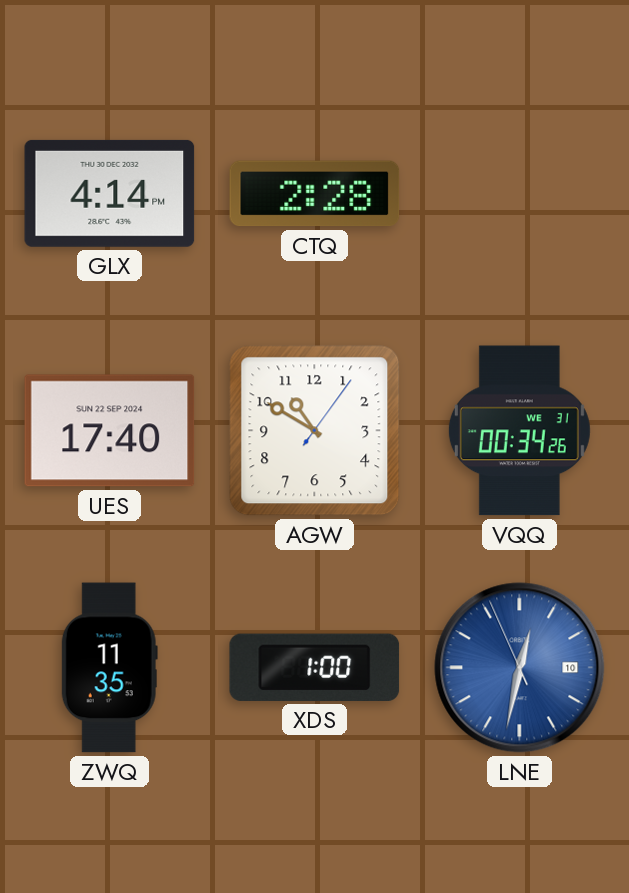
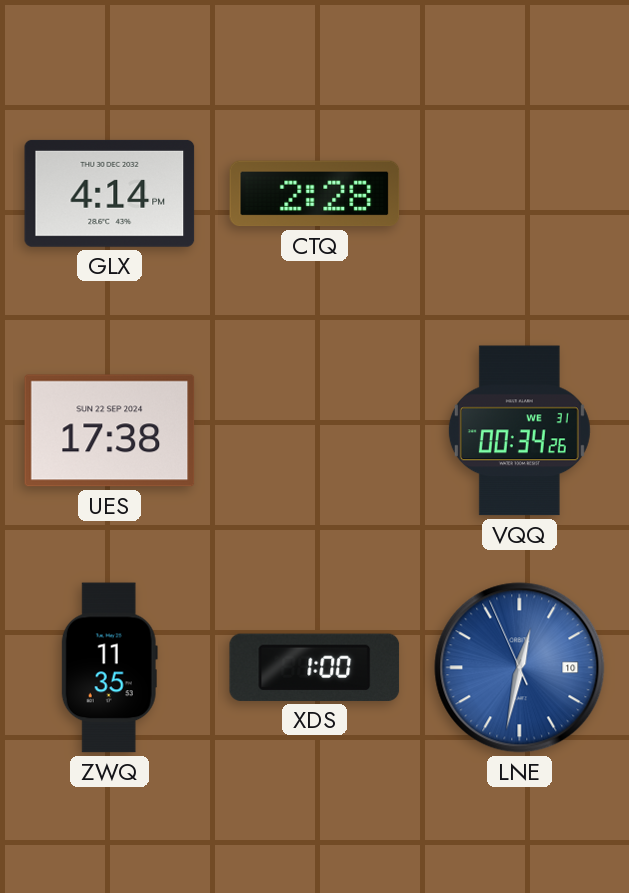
UES: 17:40 -> 17:38
AGW: 10:50 -> none
